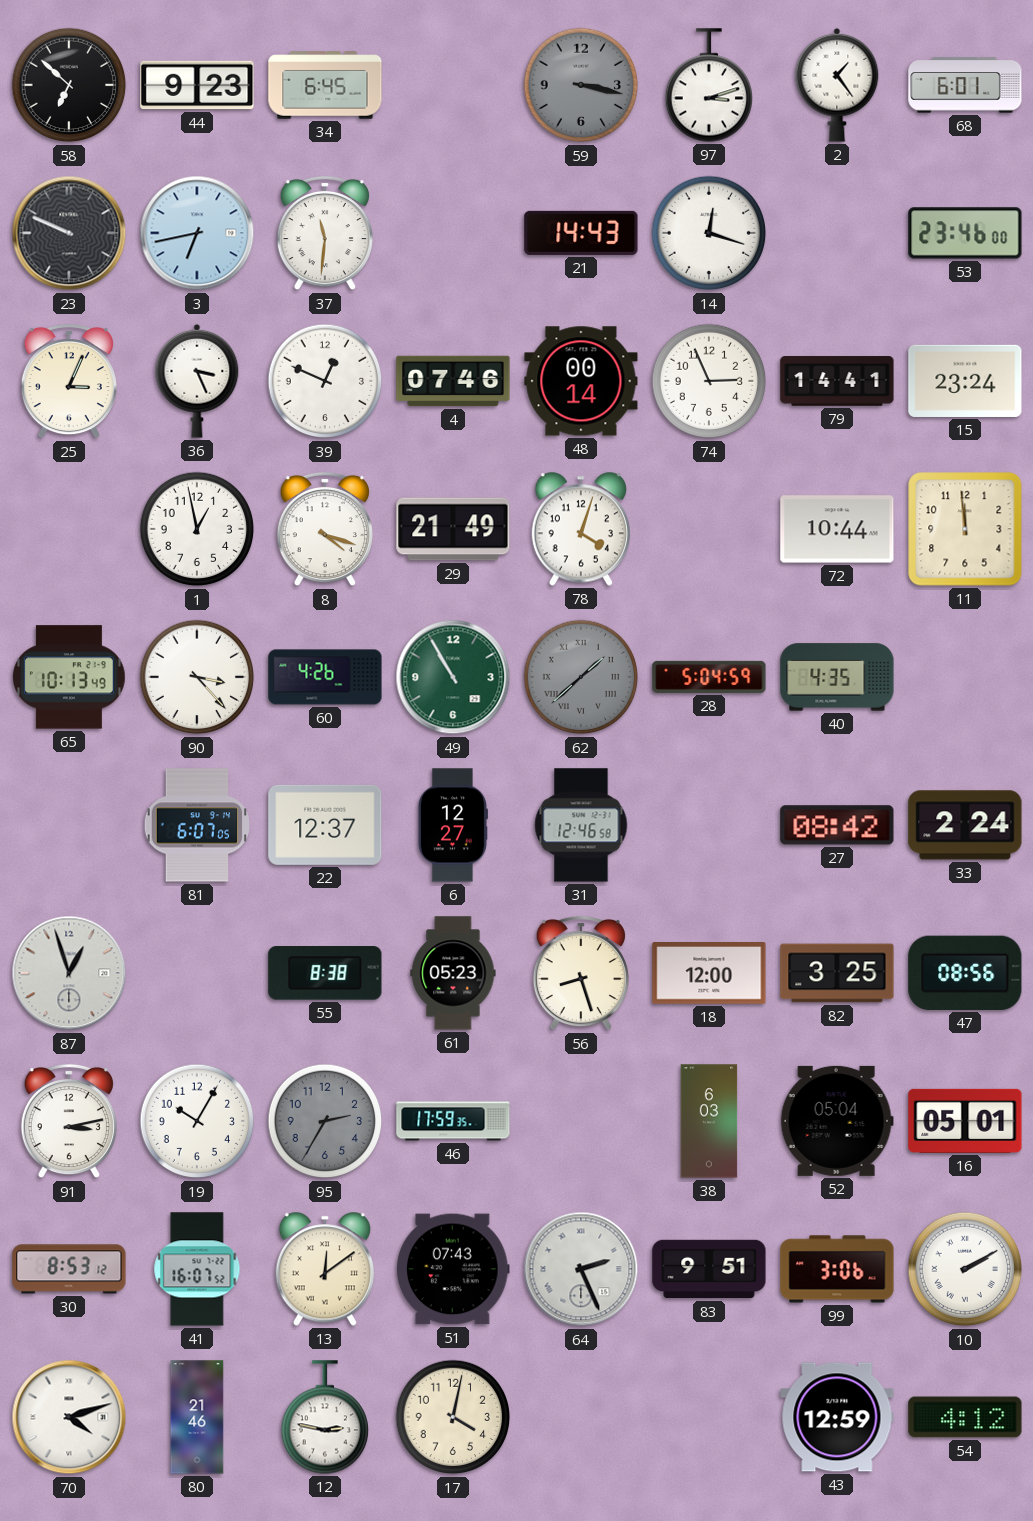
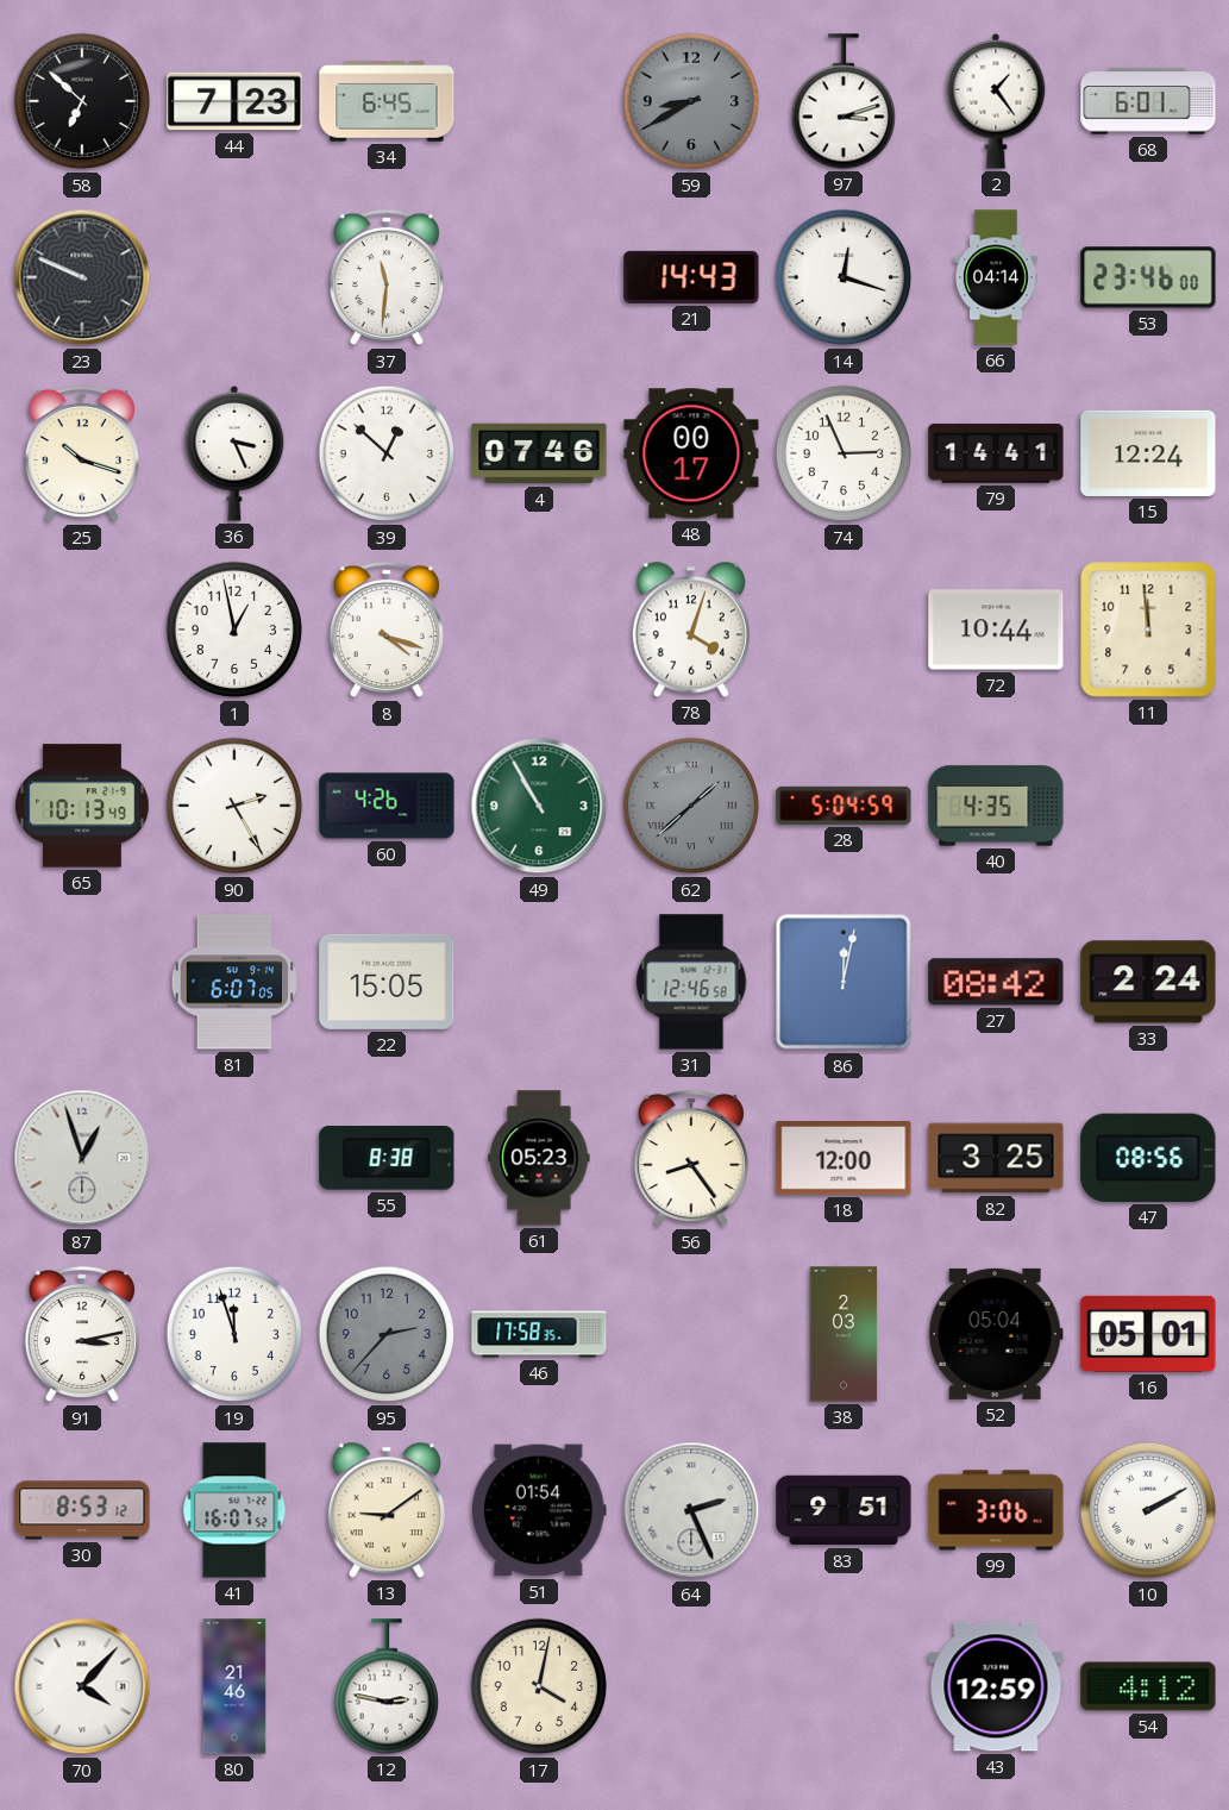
44: 9:23 -> 7:23
59: 3:17 -> 8:40
3: 6:43 -> none
66: none -> 04:14
25: 3:04 -> 10:18
39: 12:49 -> 12:52
48: 00:14 -> 00:17
15: 23:24 -> 12:24
29: 21:49 -> none
90: 3:23 -> 2:25
22: 12:37 -> 15:05
6: 12:27 -> none
86: none -> 12:02
56: 8:27 -> 8:24
19: 10:05 -> 11:57
95: 2:35 -> 2:37
46: 17:59 -> 17:58
38: 6:03 -> 2:03
13: 12:09 -> 9:09
51: 07:43 -> 01:54
70: 4:12 -> 4:07
